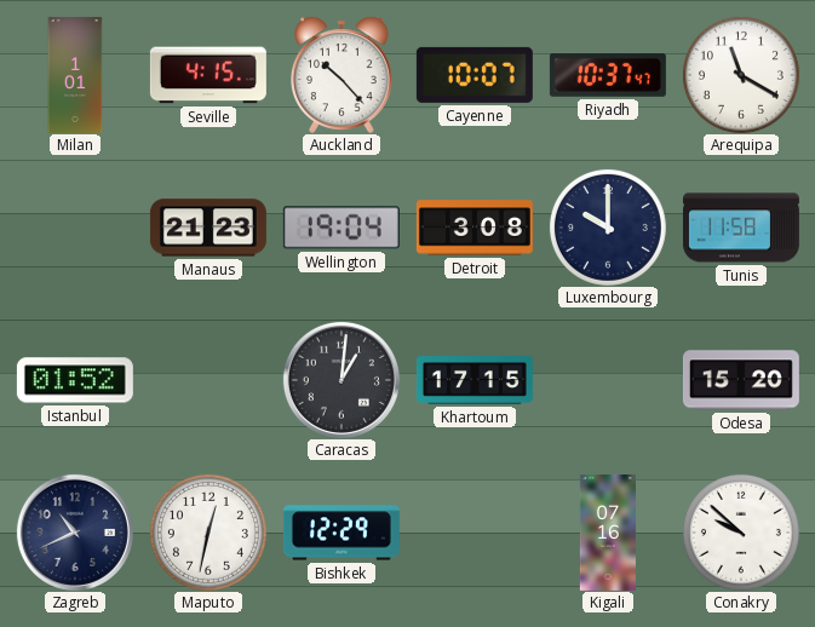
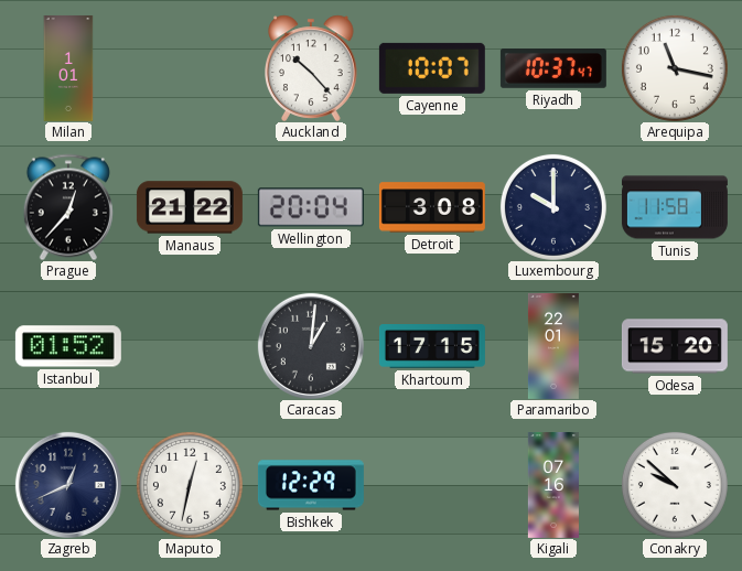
Seville: 4:15 -> none
Arequipa: 11:20 -> 11:17
Prague: none -> 12:37
Manaus: 21:23 -> 21:22
Wellington: 19:04 -> 20:04
Paramaribo: none -> 22:01
Zagreb: 10:41 -> 12:41
